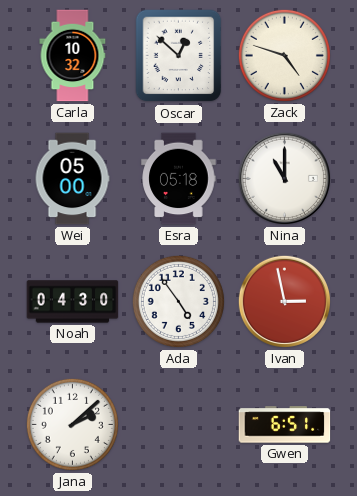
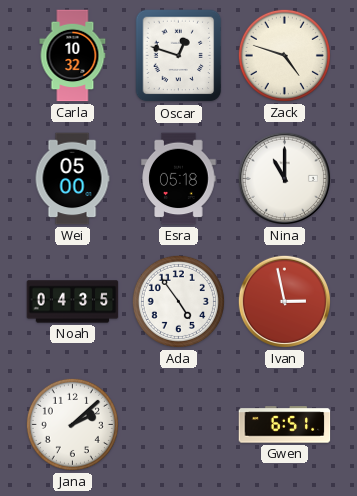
Oscar: 12:52 -> 12:48
Noah: 04:30 -> 04:35
